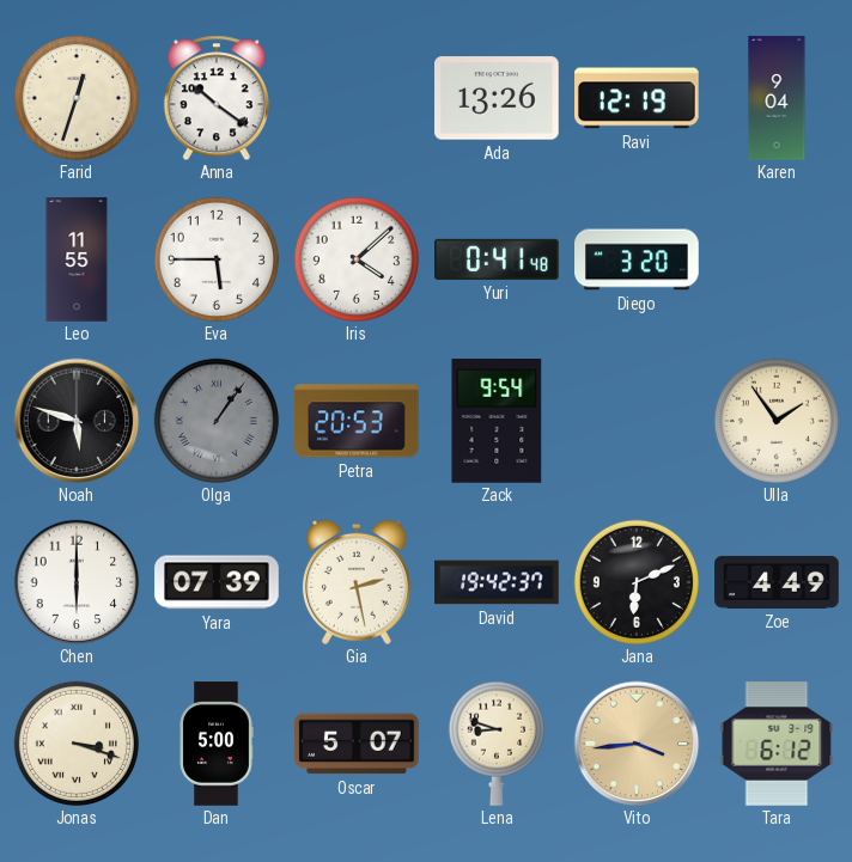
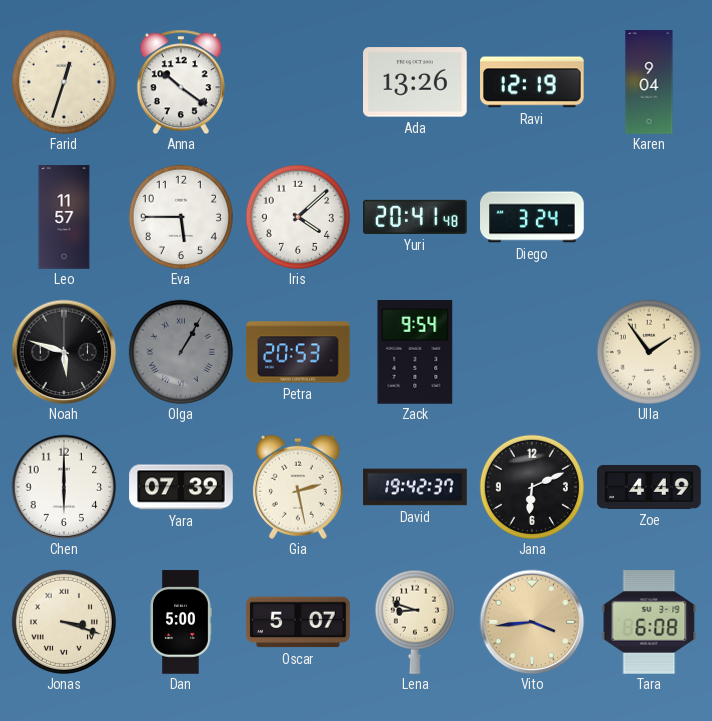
Leo: 11:55 -> 11:57
Yuri: 0:41 -> 20:41
Diego: 3:20 -> 3:24
Olga: 1:06 -> 1:05
Tara: 6:12 -> 6:08
